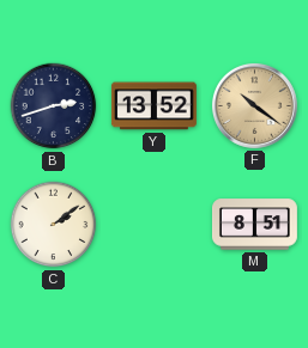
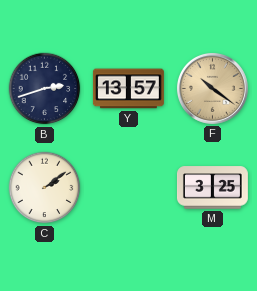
Y: 13:52 -> 13:57
M: 8:51 -> 3:25
